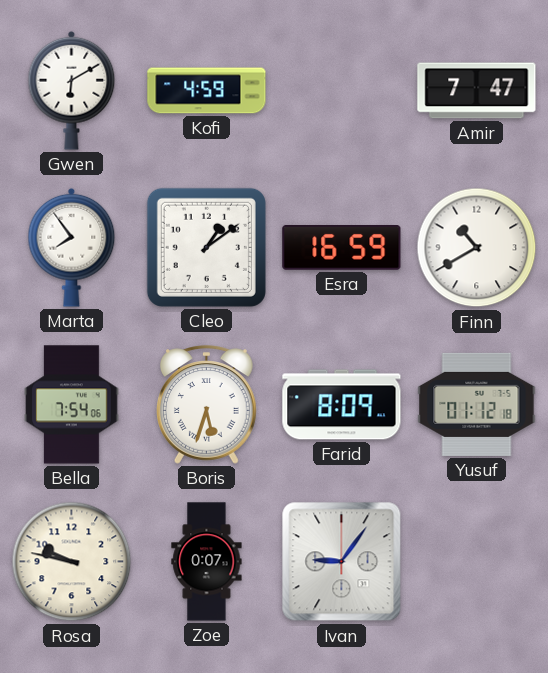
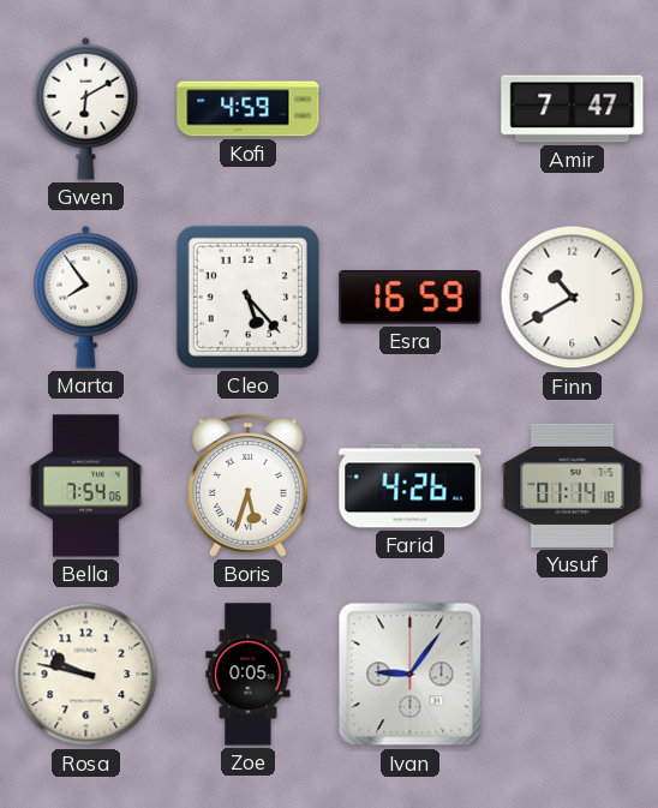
Cleo: 1:09 -> 5:23
Farid: 8:09 -> 4:26
Yusuf: 01:12 -> 01:14
Zoe: 0:07 -> 0:05
